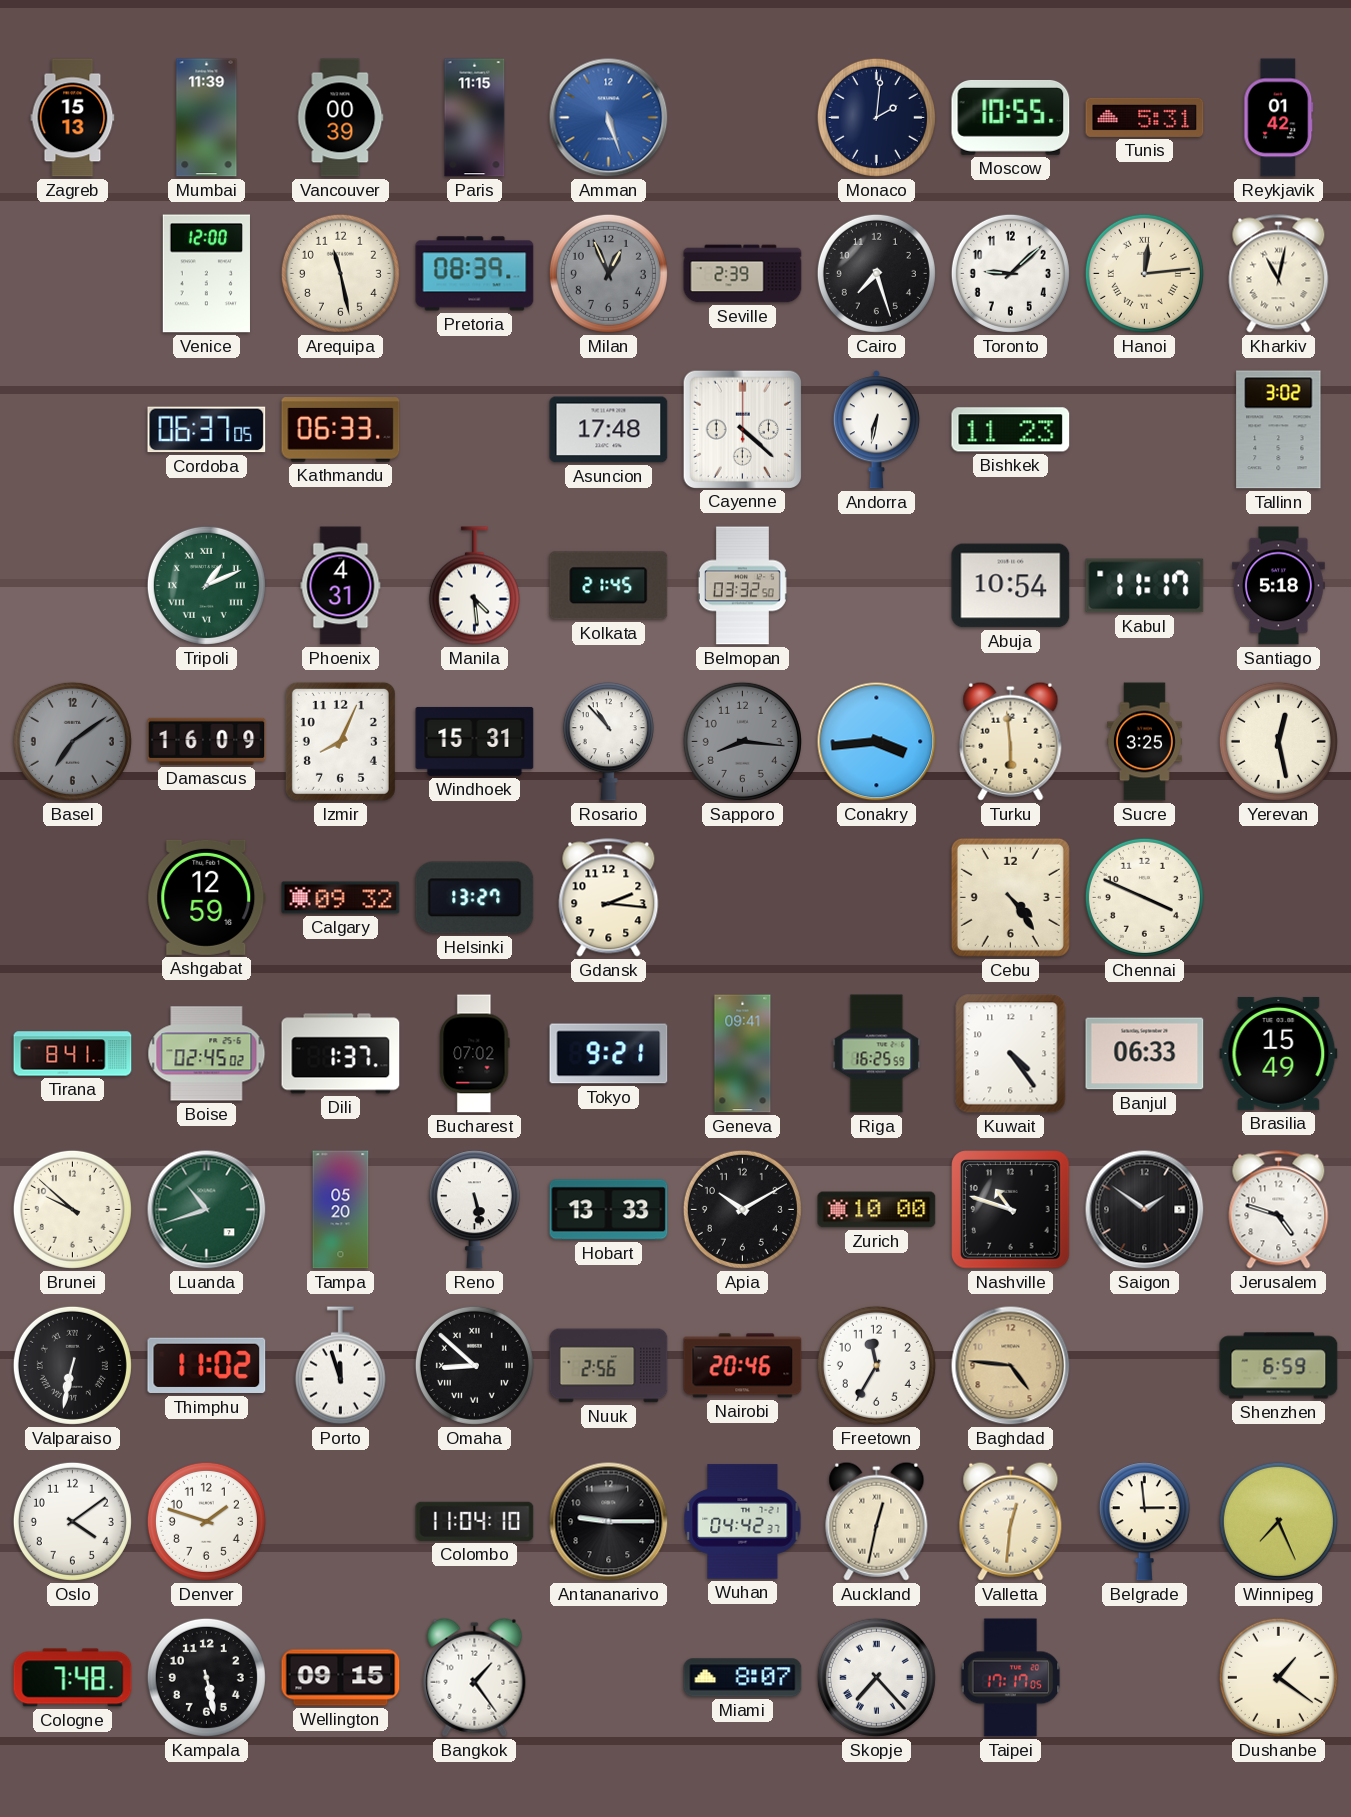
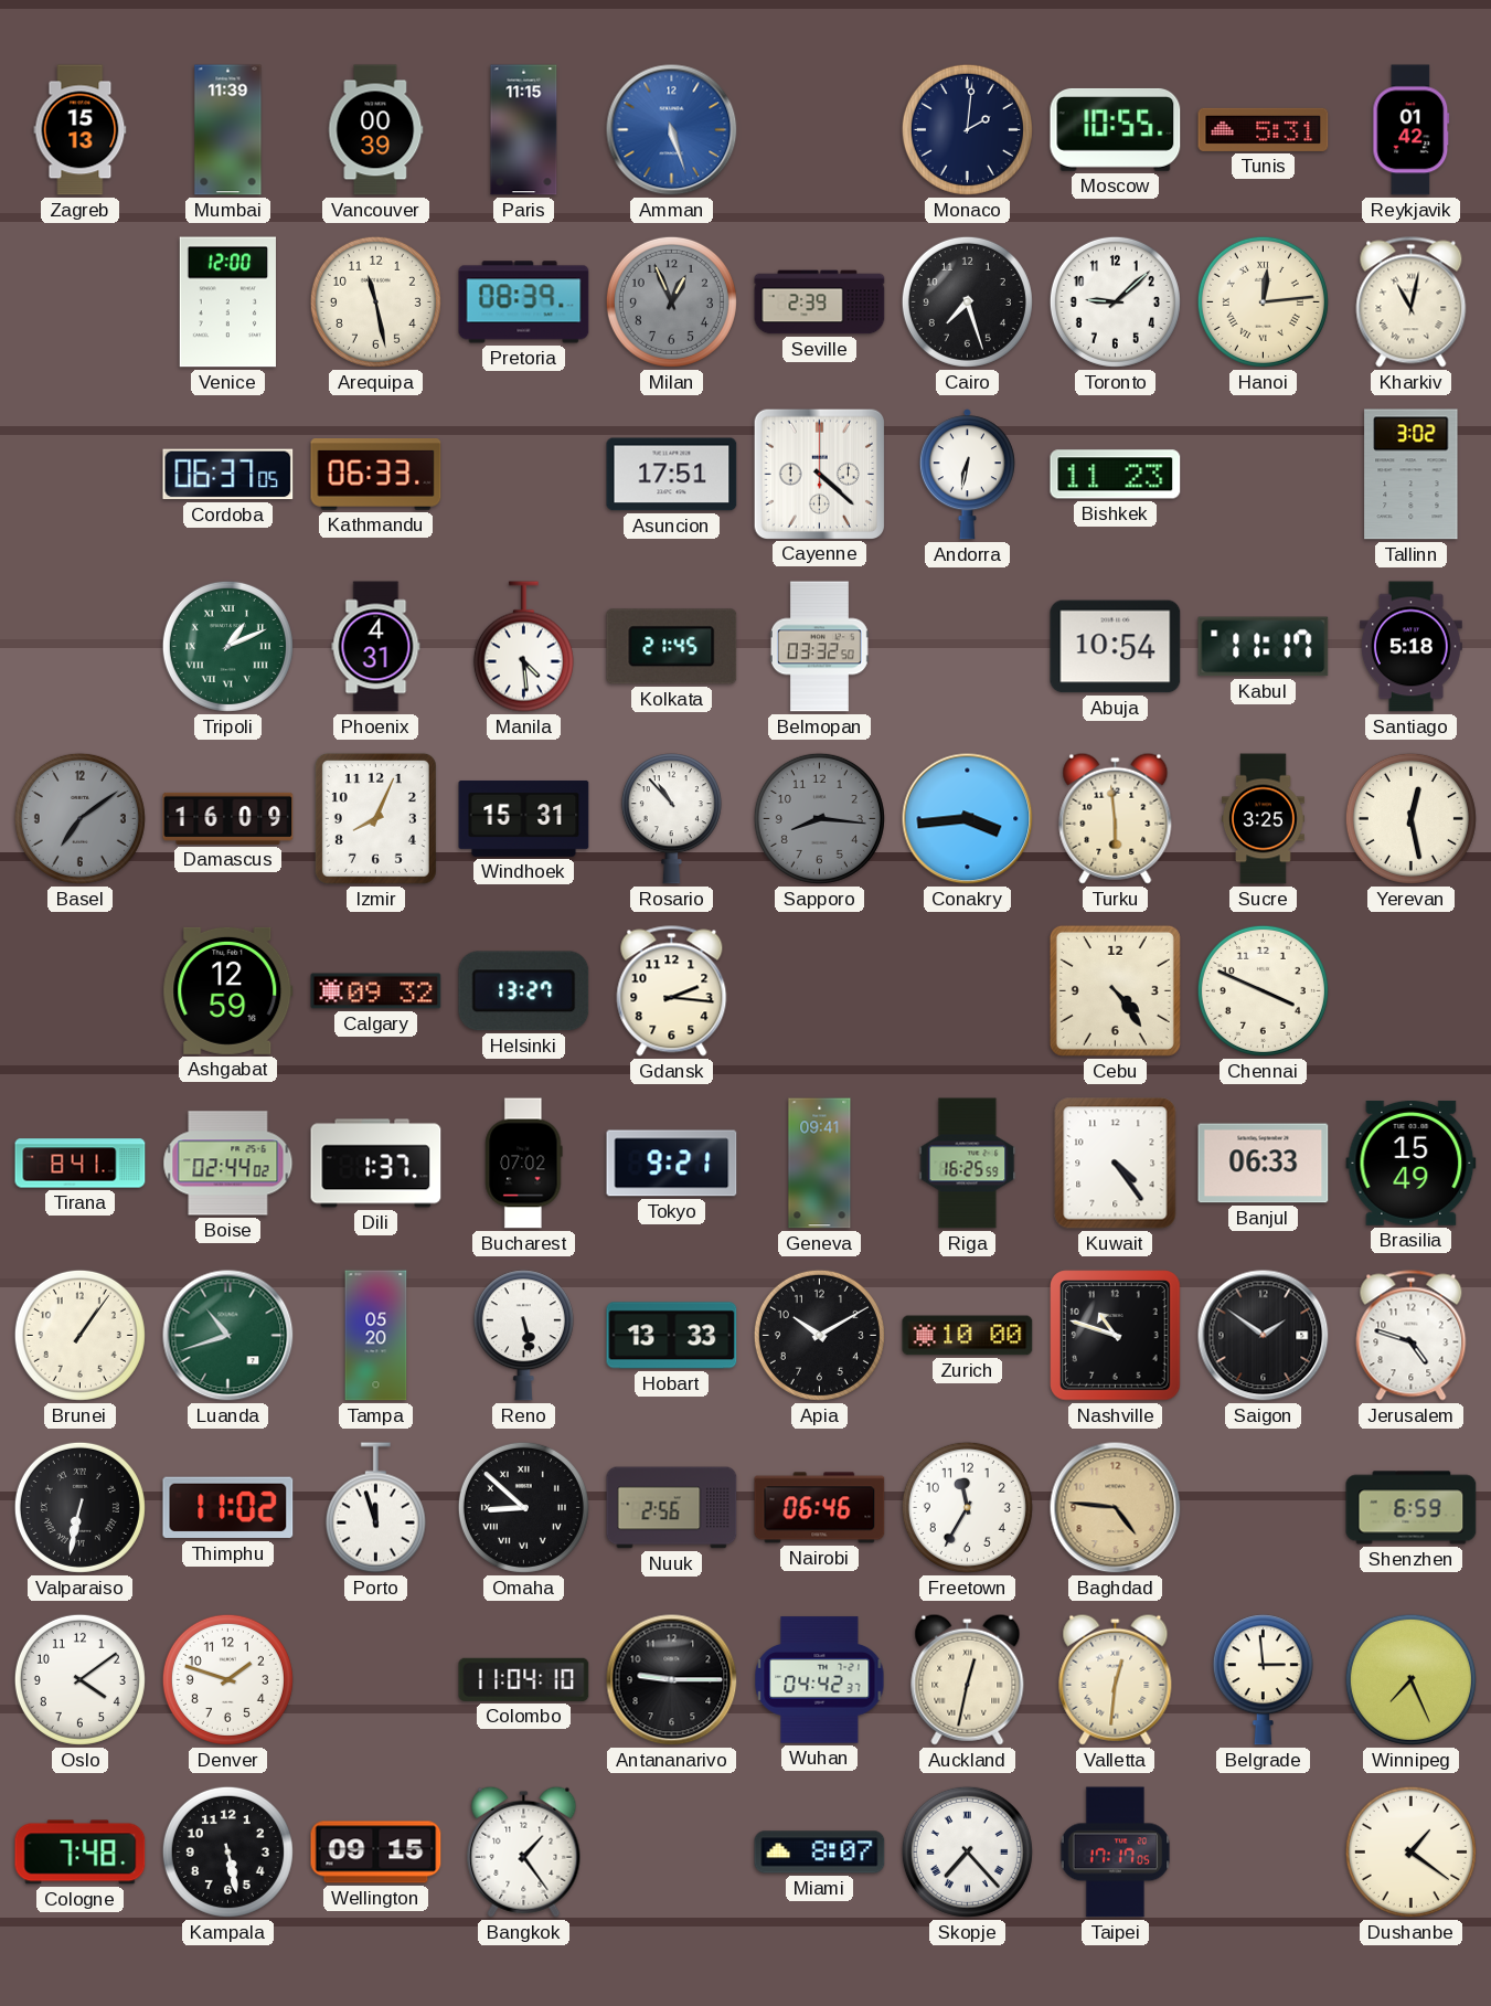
Asuncion: 17:48 -> 17:51
Boise: 02:45 -> 02:44
Brunei: 9:52 -> 1:06
Nairobi: 20:46 -> 06:46
